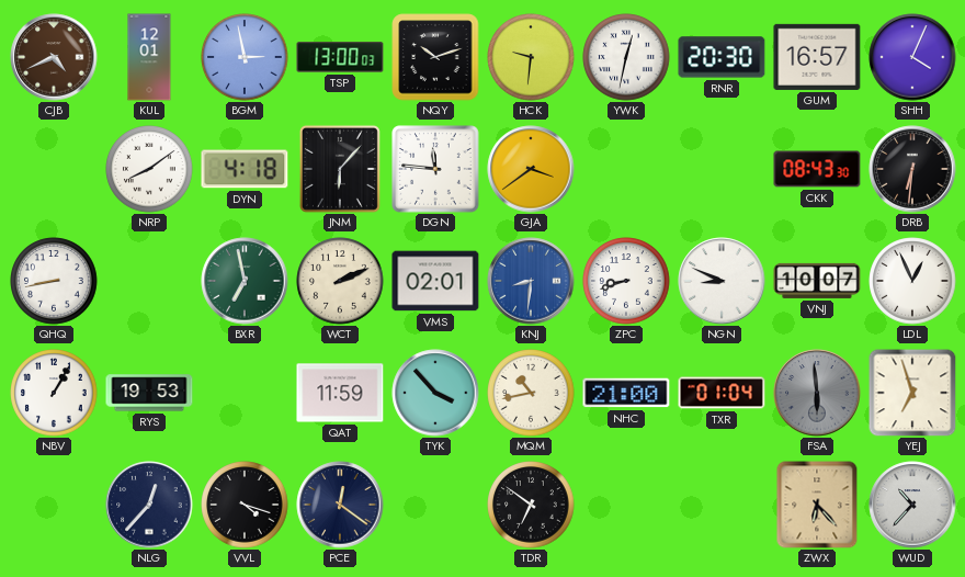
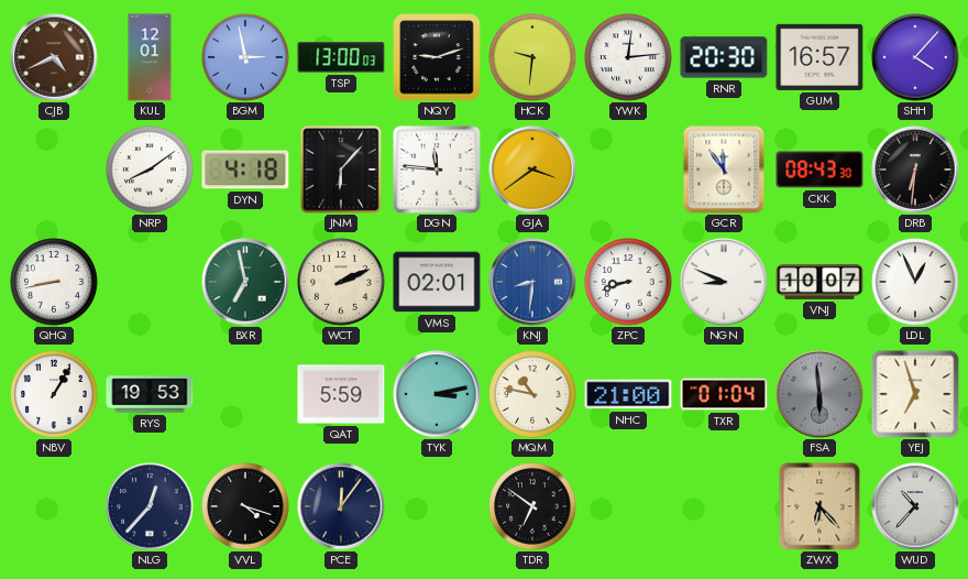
NQY: 10:12 -> 9:12
YWK: 12:32 -> 12:14
SHH: 4:04 -> 4:07
GCR: none -> 11:54
QAT: 11:59 -> 5:59
TYK: 3:53 -> 3:13
MQM: 10:43 -> 10:47
PCE: 12:21 -> 12:06
